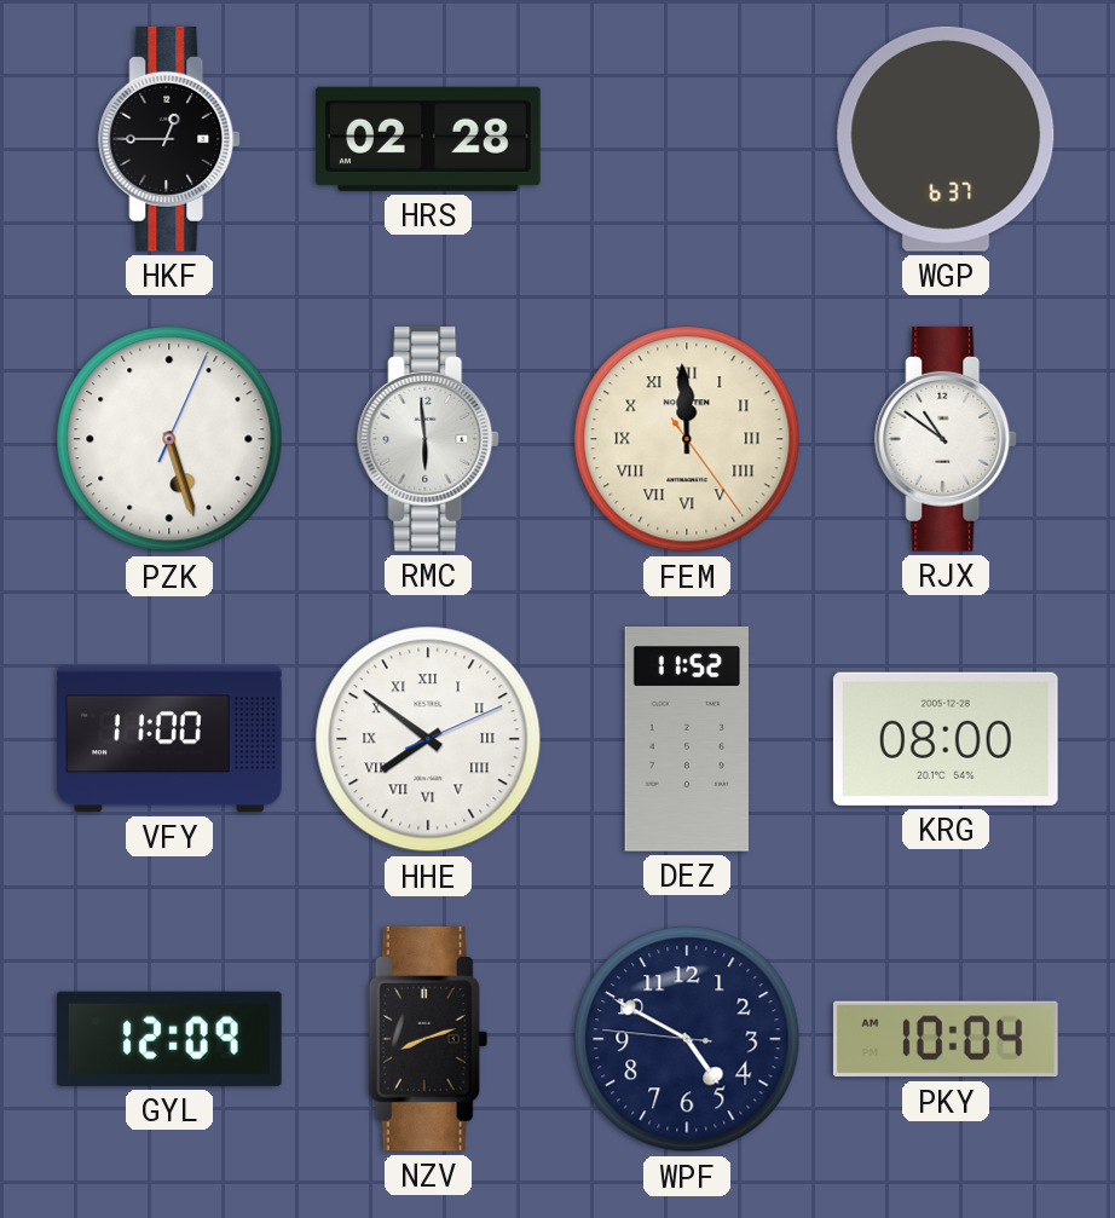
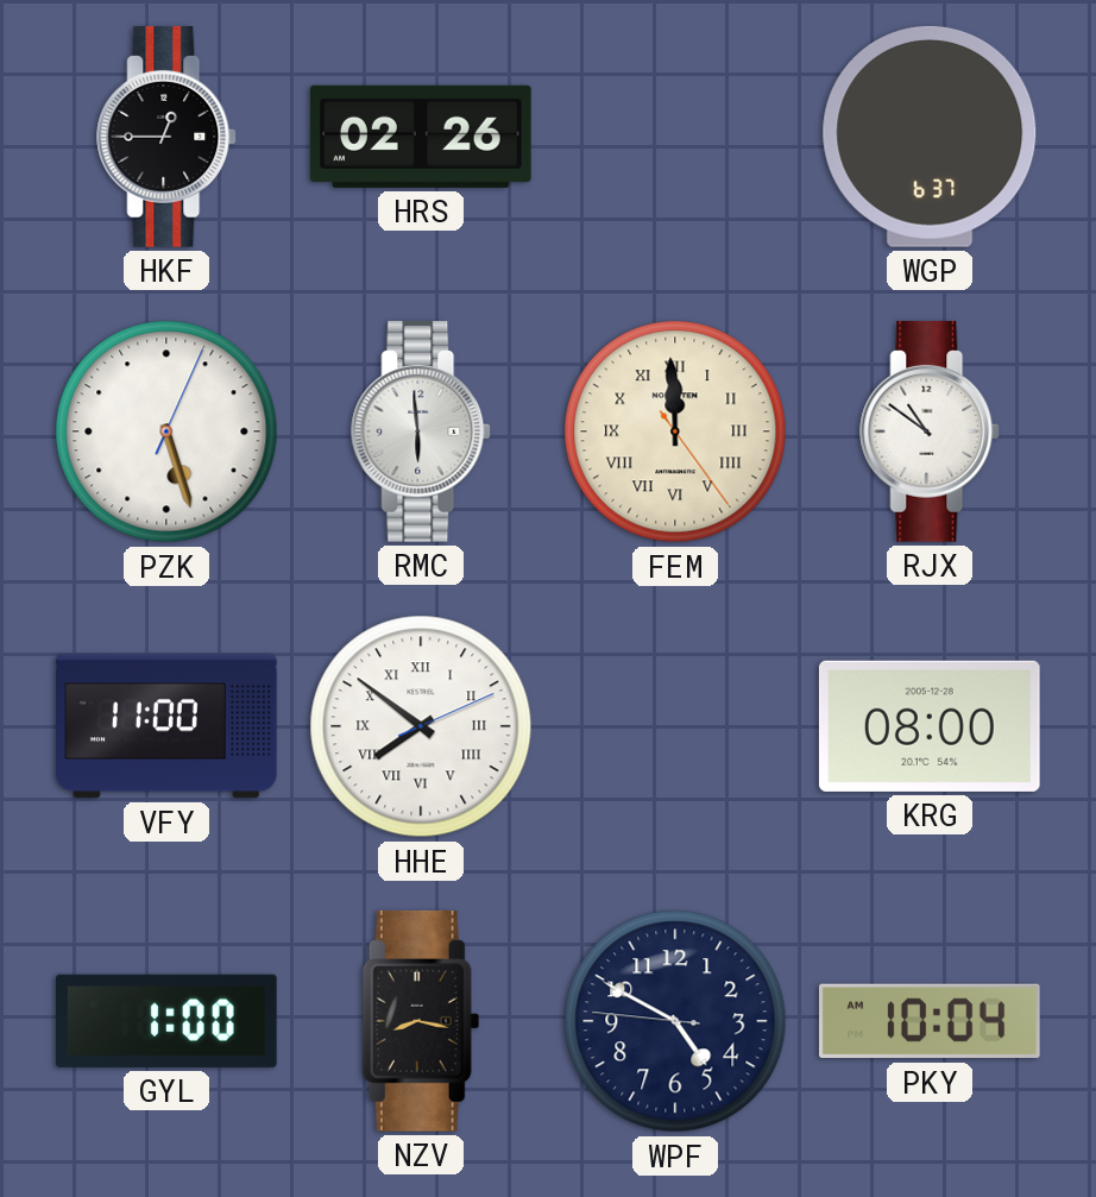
HRS: 02:28 -> 02:26
DEZ: 11:52 -> none
GYL: 12:09 -> 1:00
NZV: 8:12 -> 8:17
